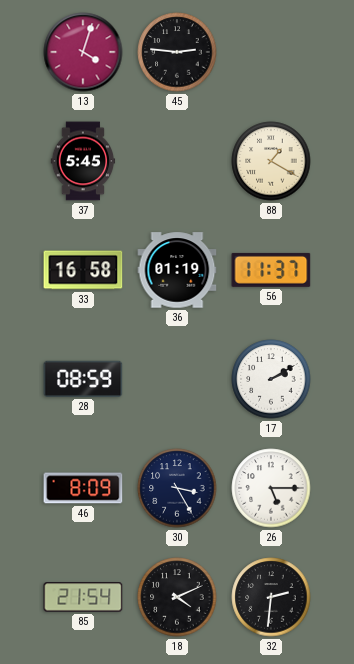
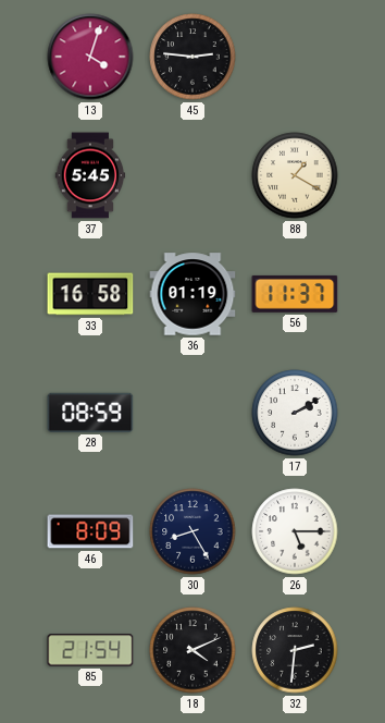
30: 3:25 -> 8:25
